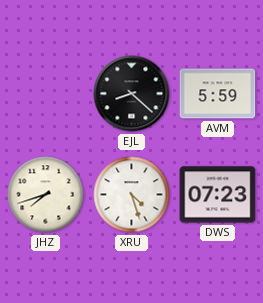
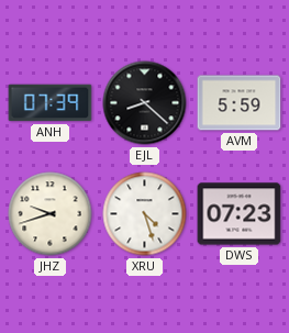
ANH: none -> 07:39
JHZ: 7:42 -> 9:42
